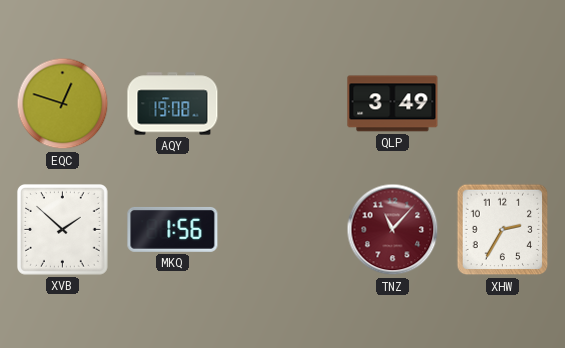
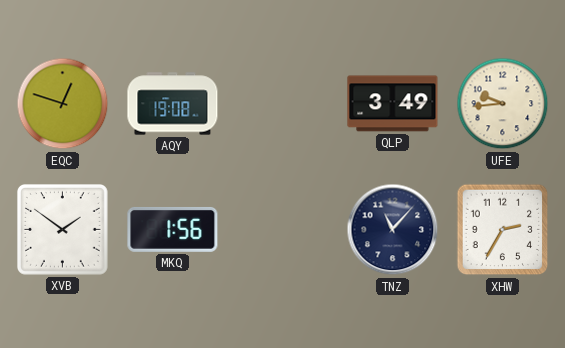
UFE: none -> 9:44
XVB: 1:52 -> 1:51
TNZ dial: burgundy -> navy
